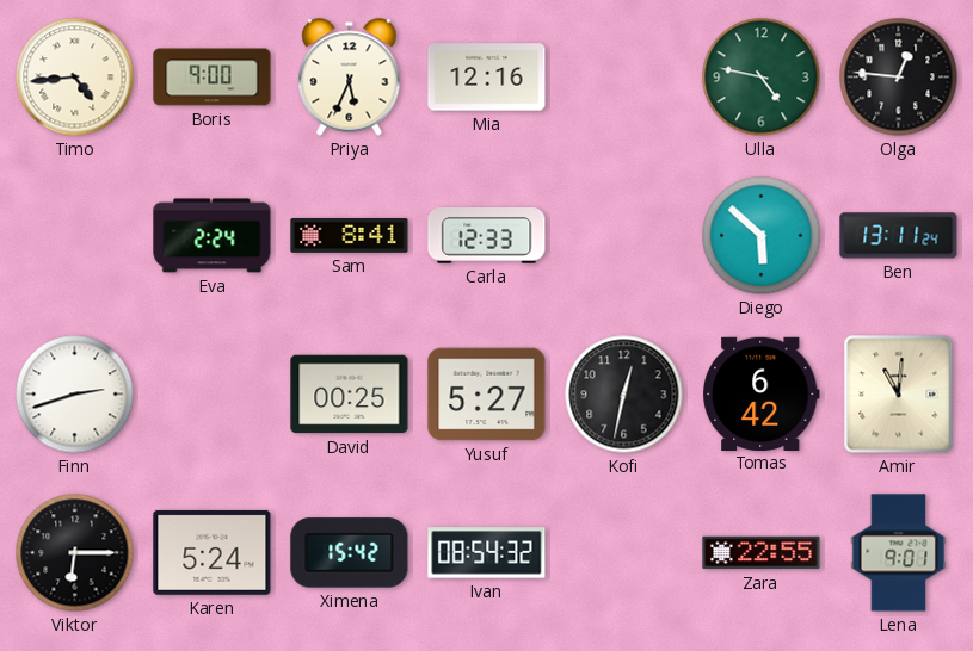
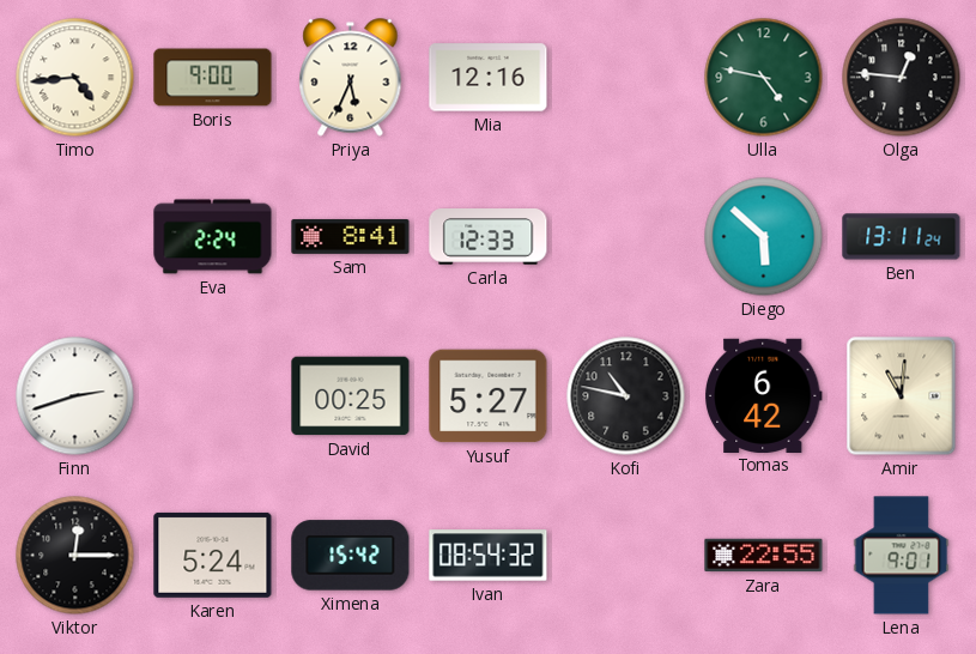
Kofi: 12:32 -> 10:47
Viktor: 6:15 -> 12:15
